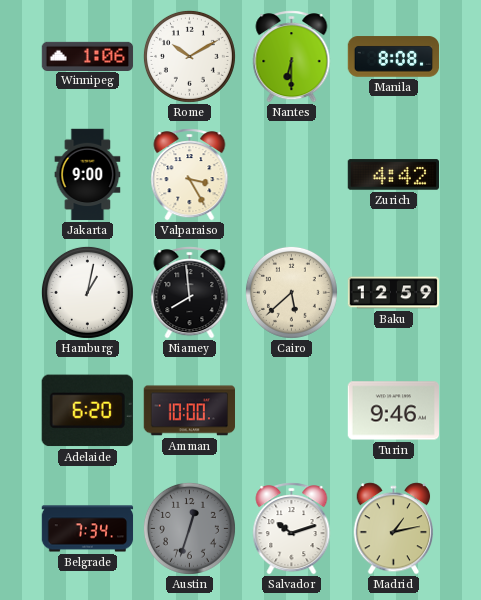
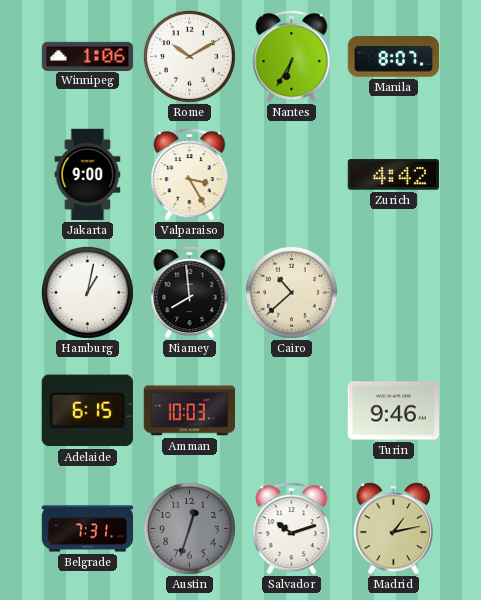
Nantes: 6:30 -> 6:35
Manila: 8:08 -> 8:07
Cairo: 5:38 -> 10:38
Baku: 12:59 -> none
Adelaide: 6:20 -> 6:15
Amman: 10:00 -> 10:03
Belgrade: 7:34 -> 7:31
